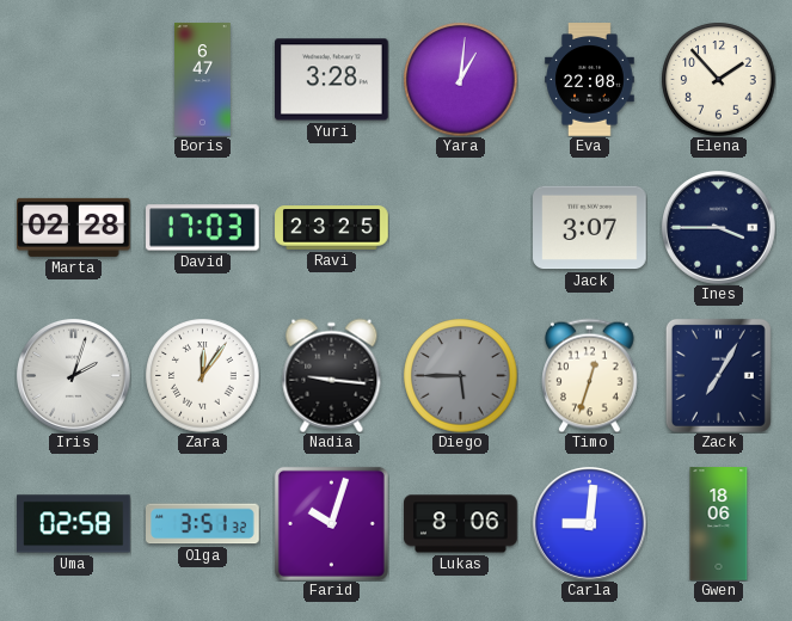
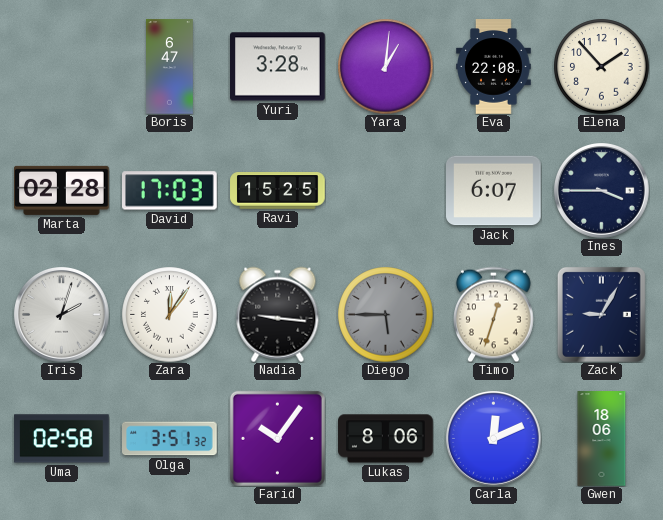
Ravi: 23:25 -> 15:25
Jack: 3:07 -> 6:07
Zack: 7:05 -> 9:05
Farid: 10:03 -> 10:06
Carla: 9:01 -> 12:11
